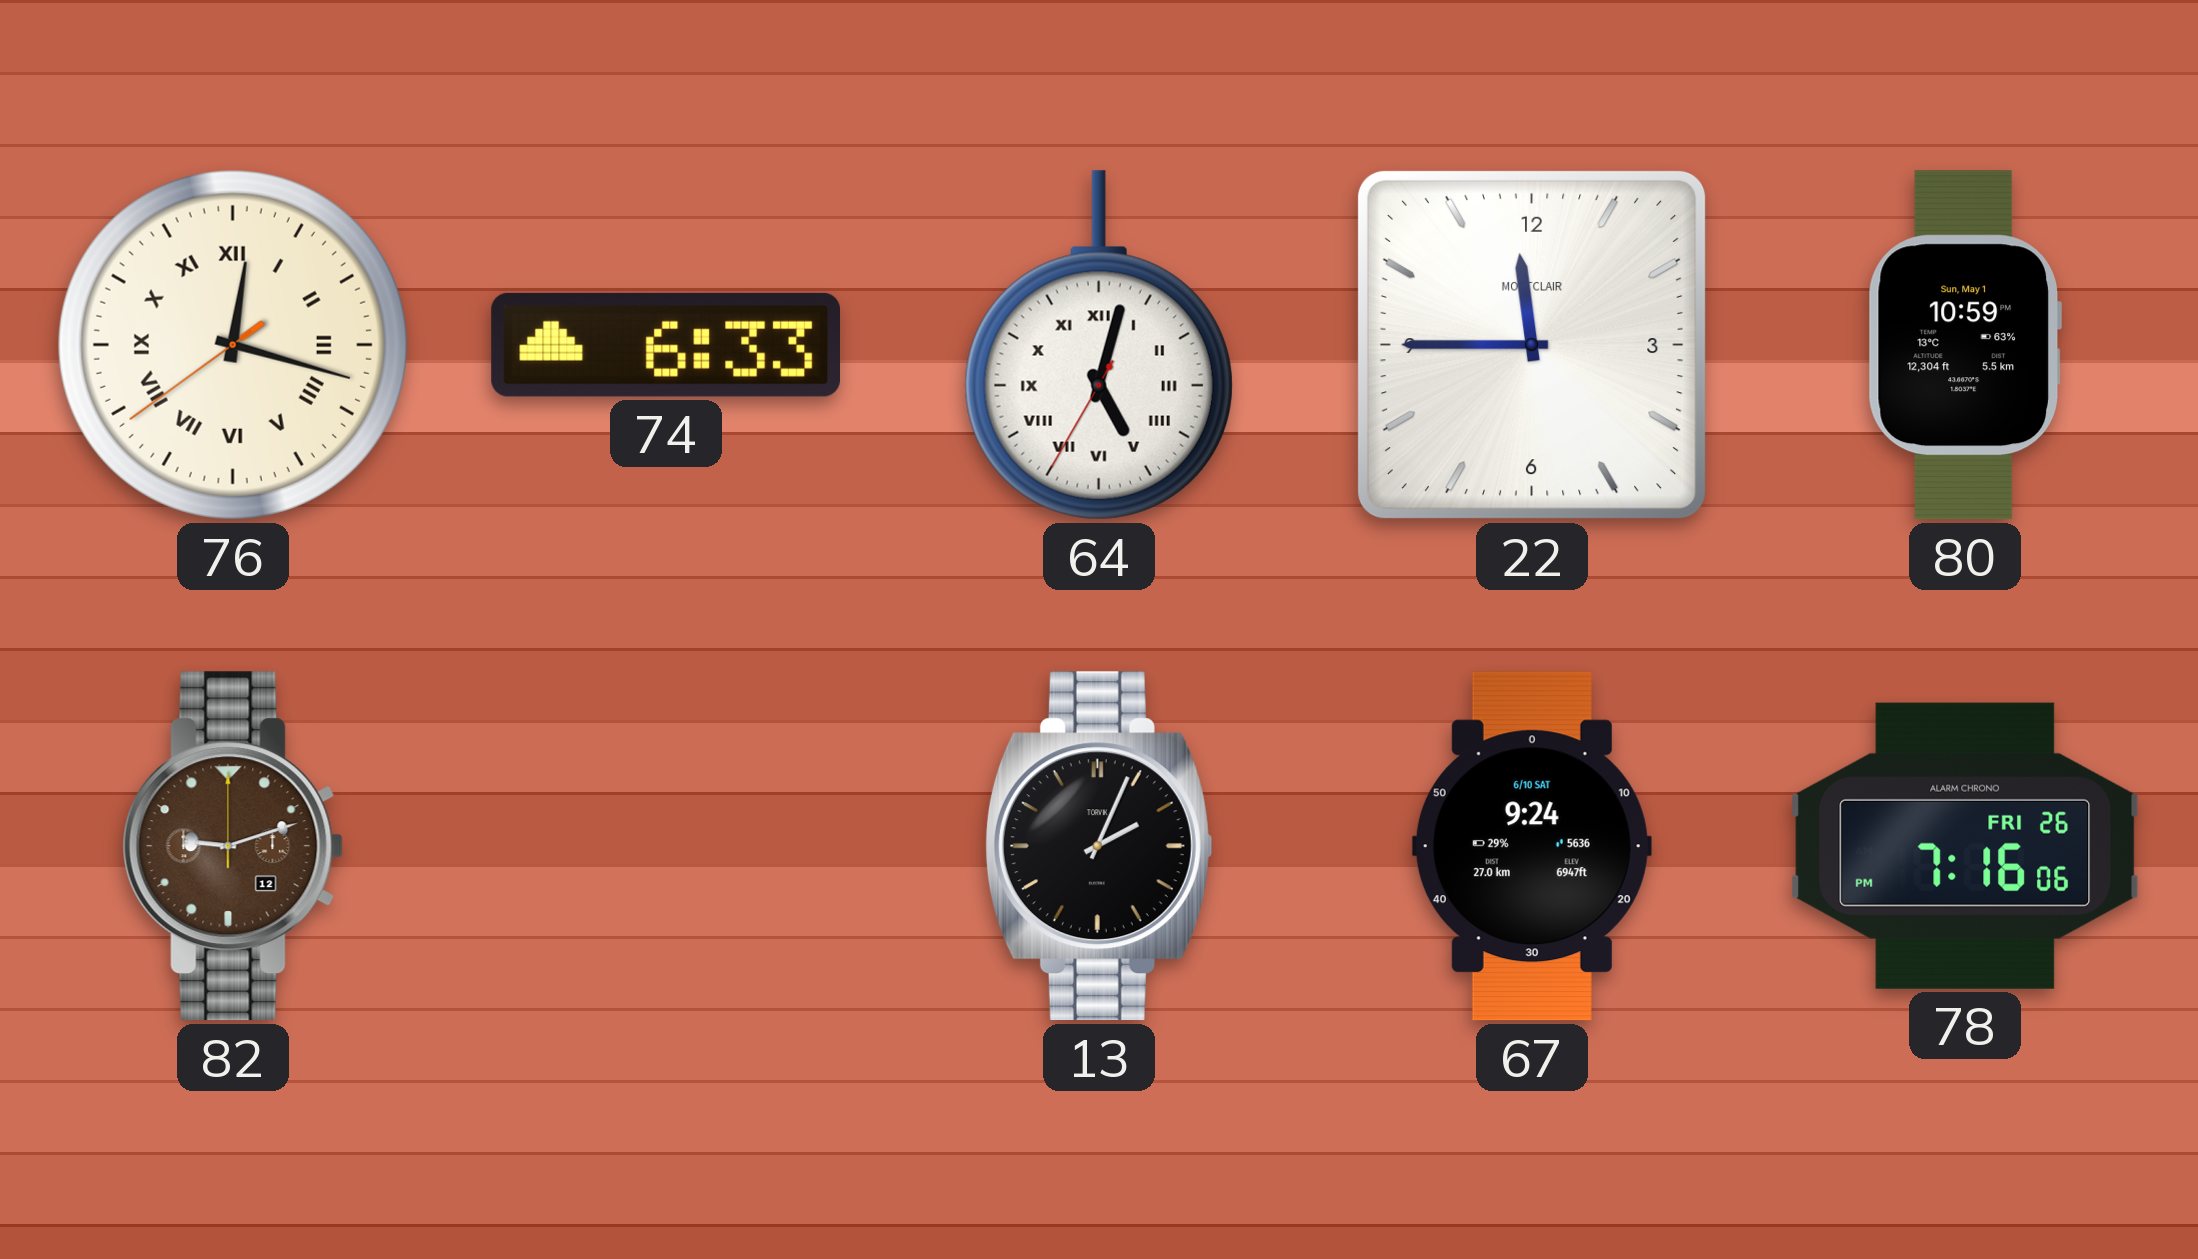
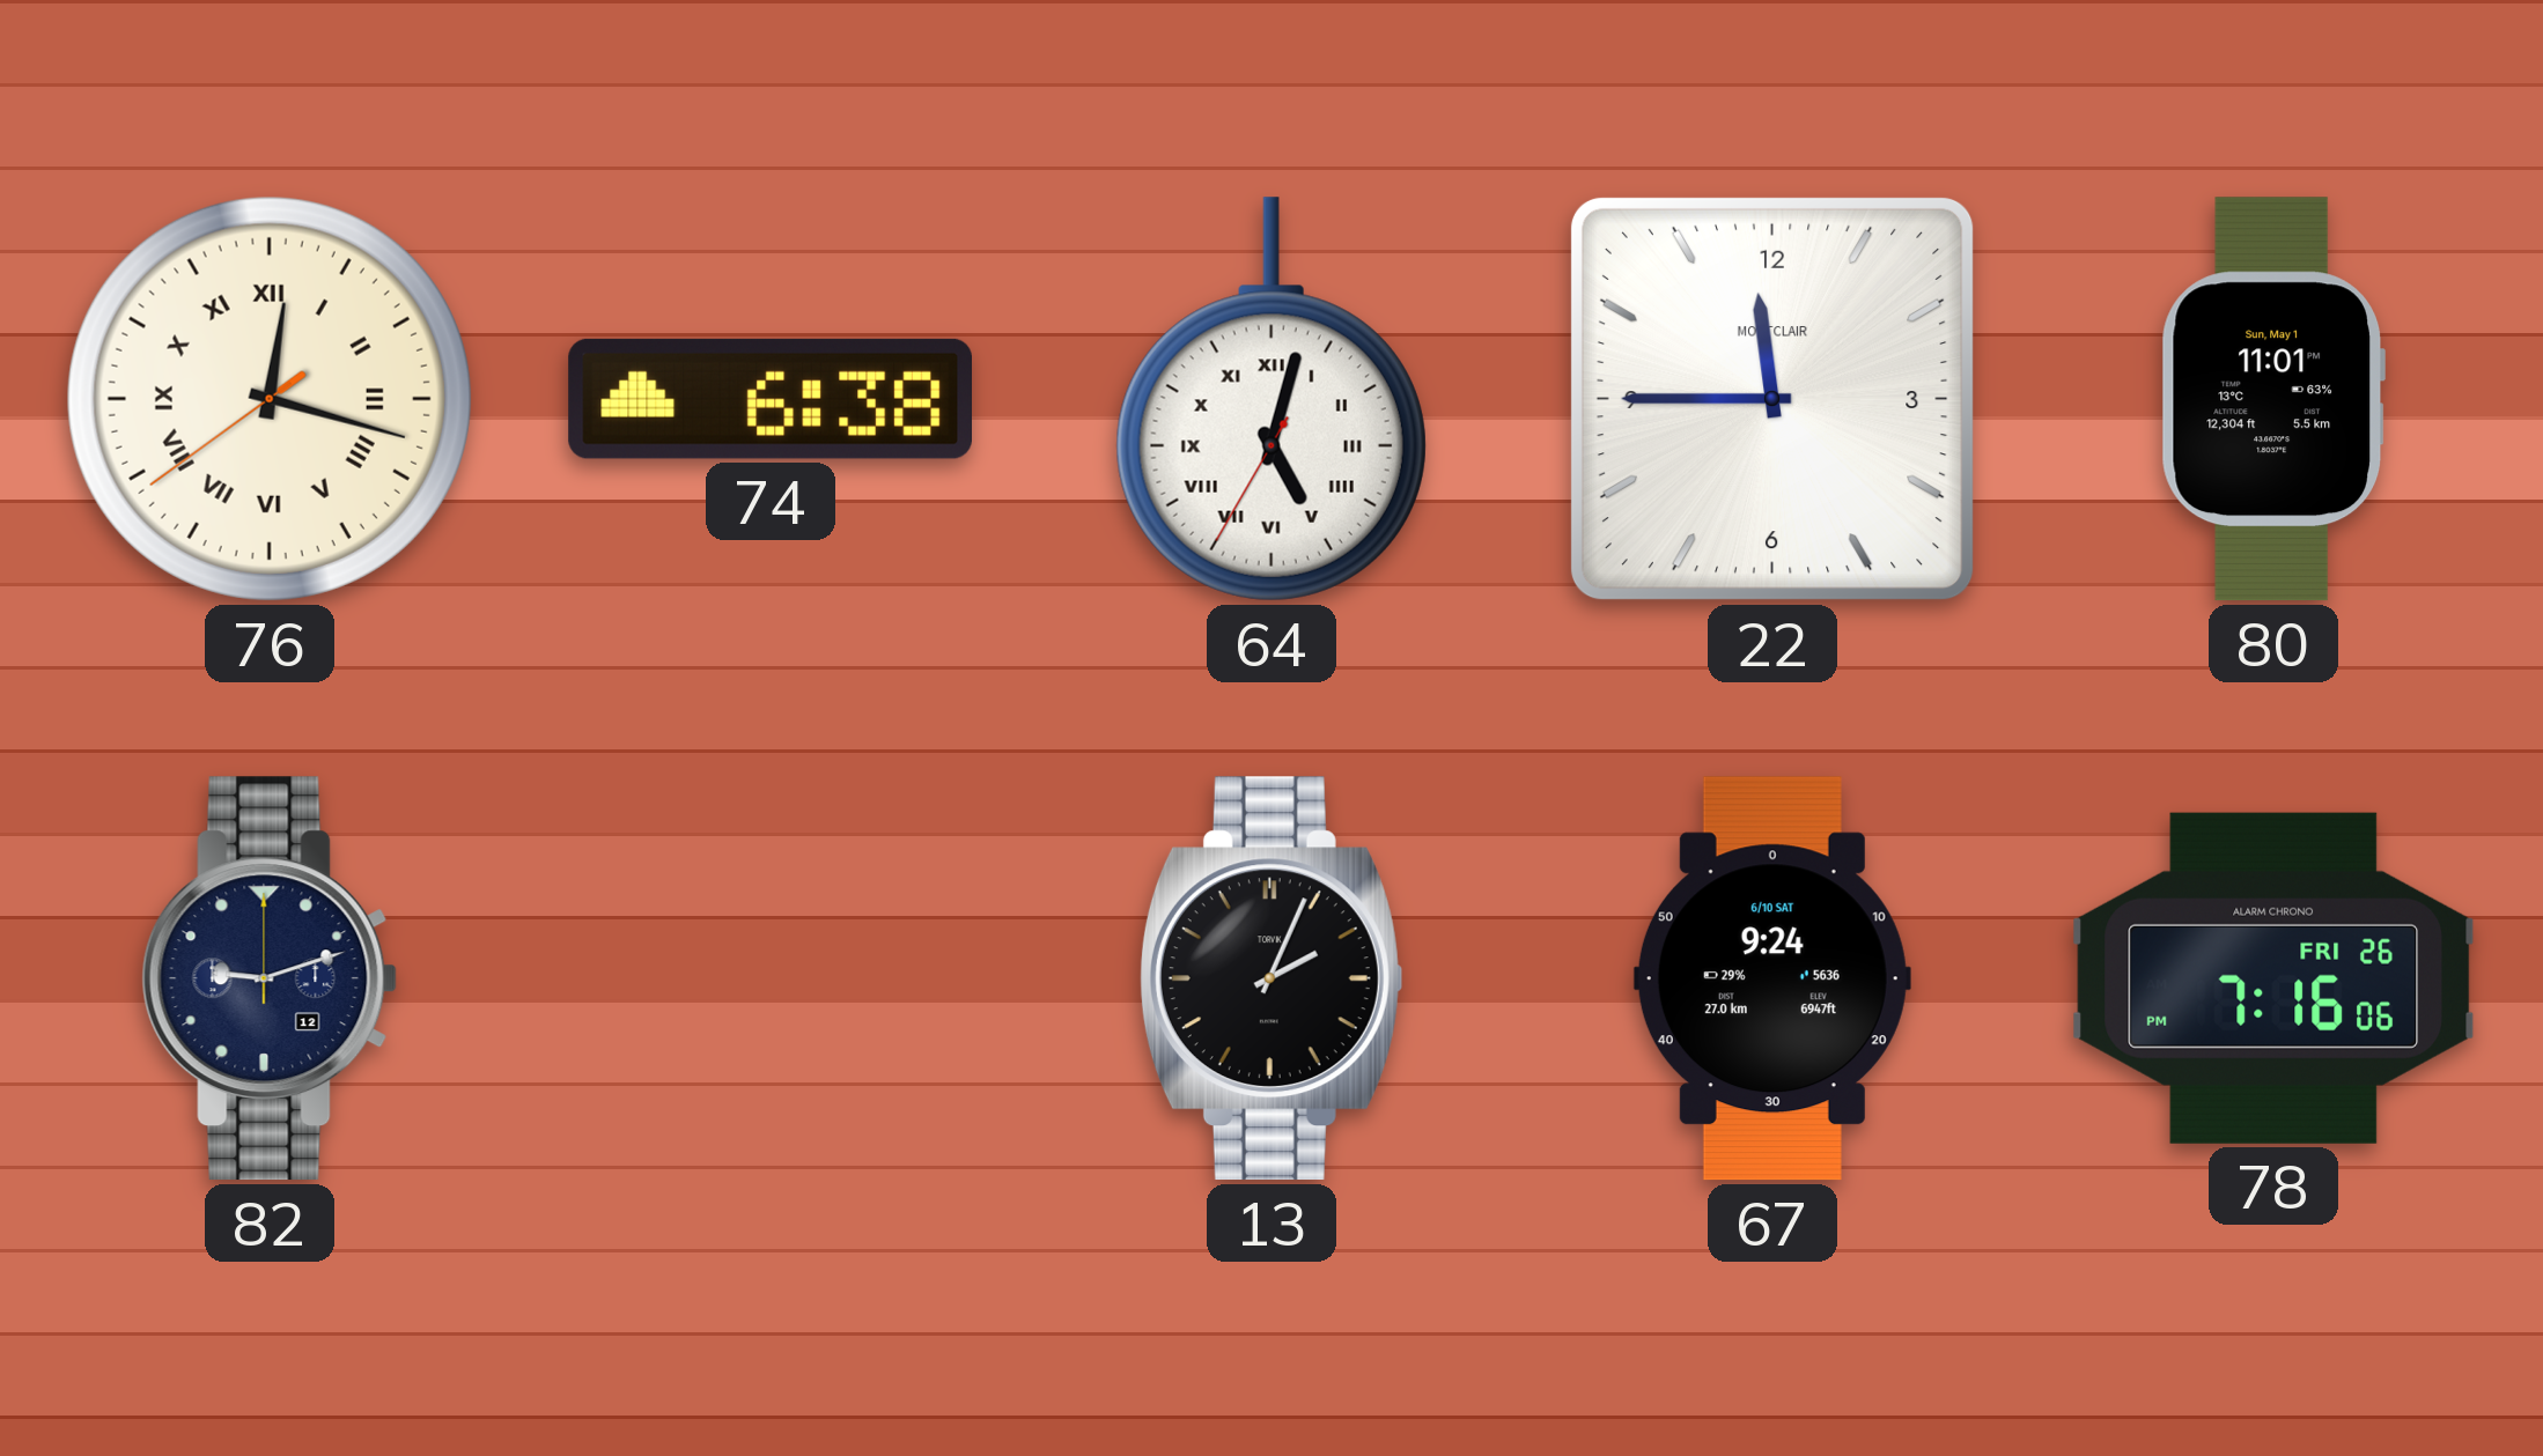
74: 6:33 -> 6:38
80: 10:59 -> 11:01
82 dial: brown -> navy
